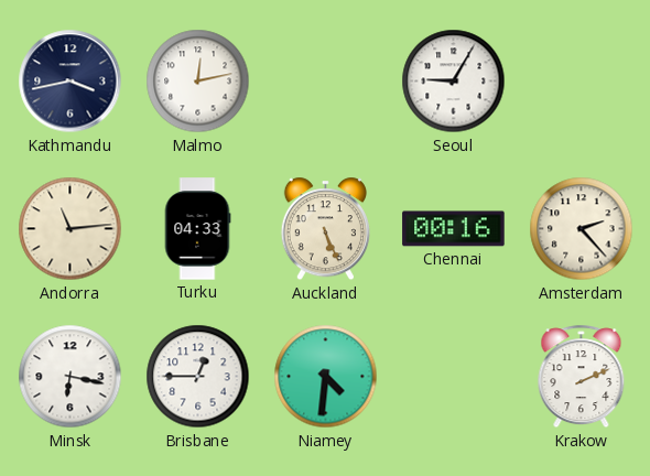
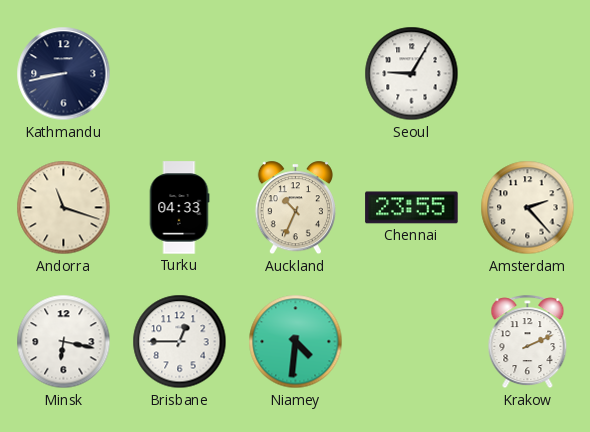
Kathmandu: 3:43 -> 8:43
Malmo: 12:13 -> none
Andorra: 11:14 -> 11:18
Auckland: 5:26 -> 10:34
Chennai: 00:16 -> 23:55
